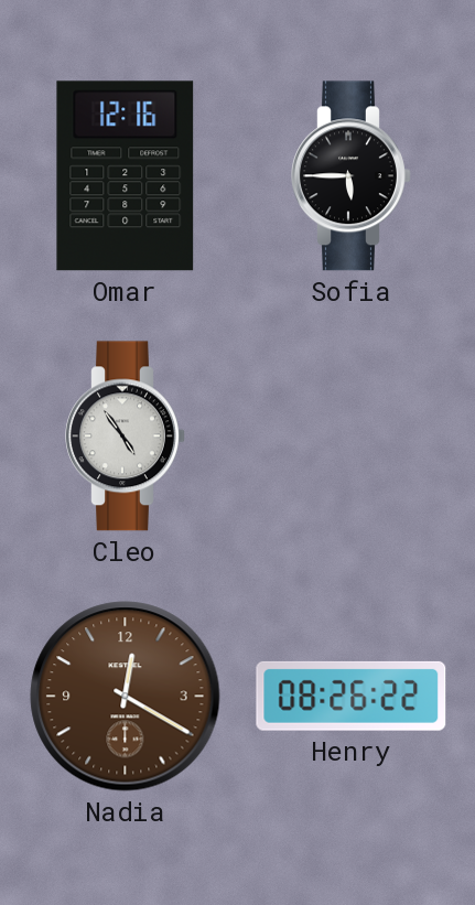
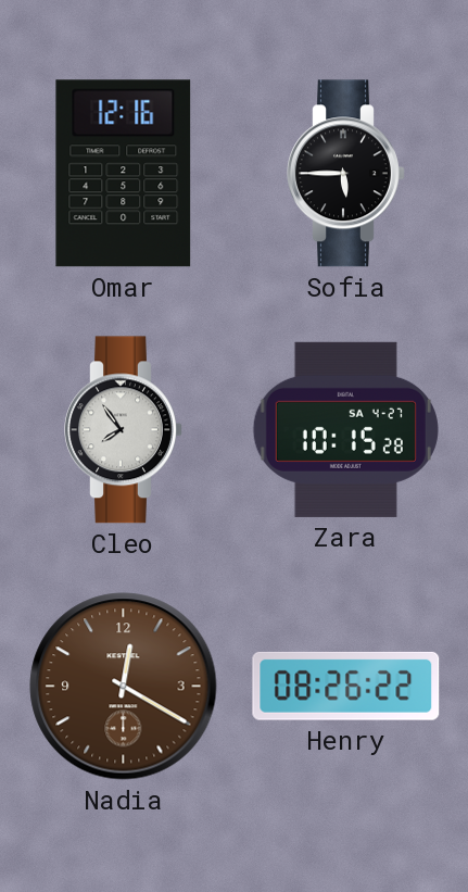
Cleo: 4:54 -> 7:54
Zara: none -> 10:15
